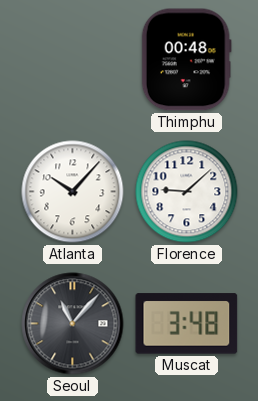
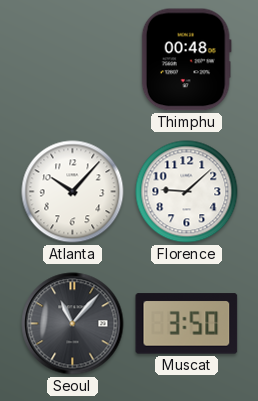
Muscat: 3:48 -> 3:50
